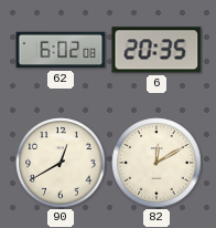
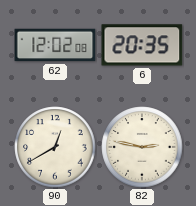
62: 6:02 -> 12:02
82: 12:10 -> 2:47
